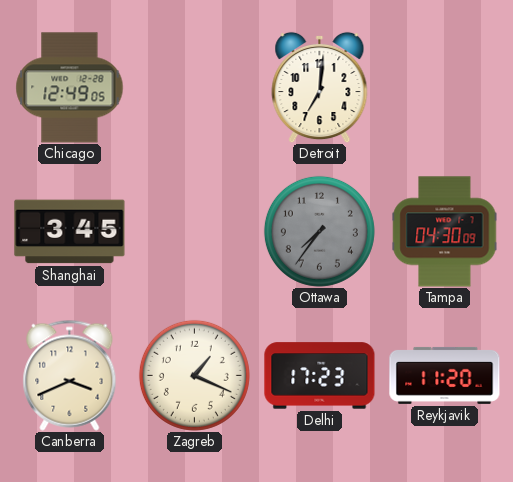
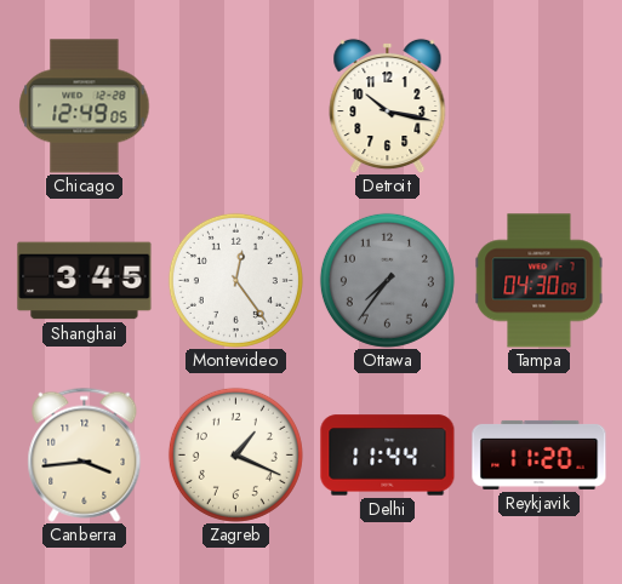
Detroit: 7:01 -> 10:17
Montevideo: none -> 12:24
Canberra: 3:41 -> 3:44
Delhi: 17:23 -> 11:44
